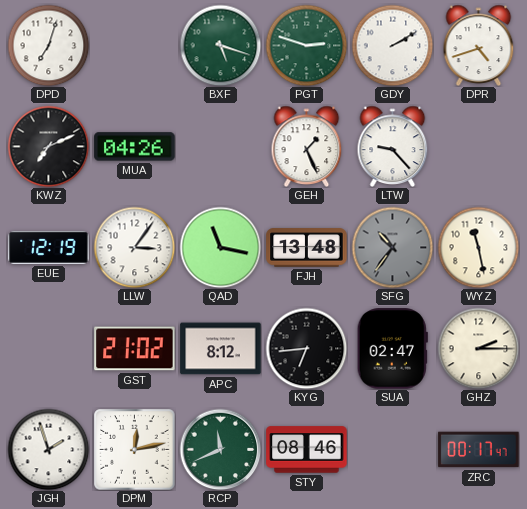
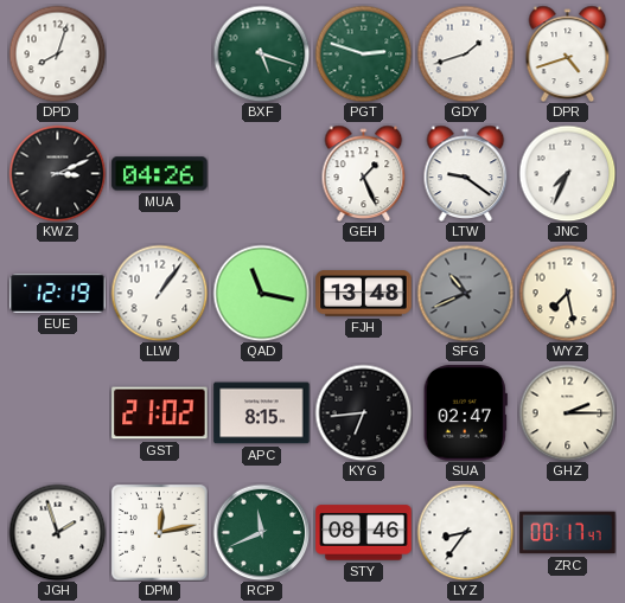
DPD: 7:03 -> 8:03
GDY: 2:10 -> 1:42
KWZ: 7:11 -> 3:11
LTW: 9:23 -> 9:21
JNC: none -> 7:34
LLW: 3:06 -> 1:06
SFG: 10:36 -> 10:41
WYZ: 11:28 -> 7:28
APC: 8:12 -> 8:15
LYZ: none -> 8:36
